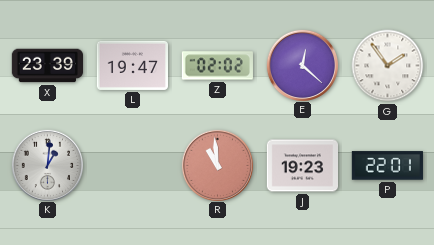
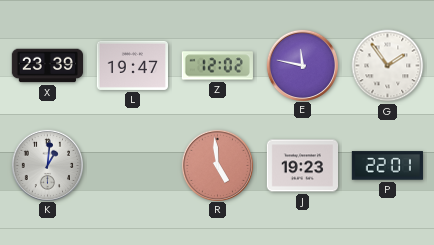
Z: 02:02 -> 12:02
E: 12:22 -> 11:47
R: 10:59 -> 4:59
